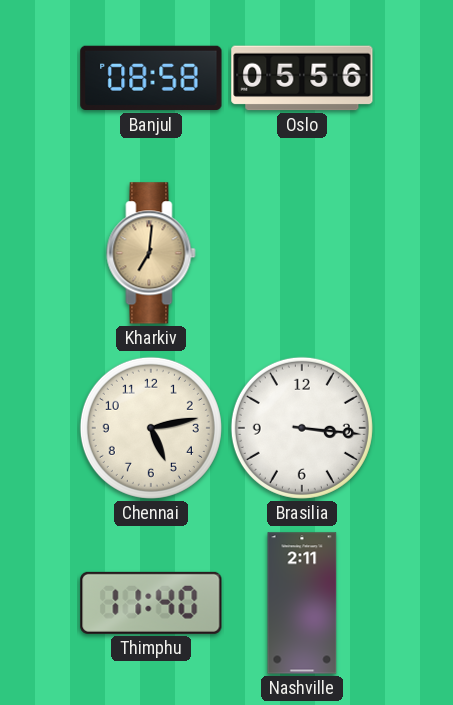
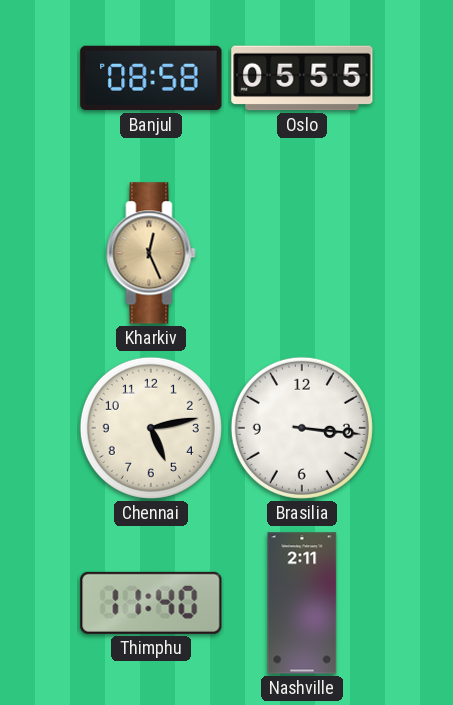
Oslo: 05:56 -> 05:55
Kharkiv: 7:01 -> 12:26
